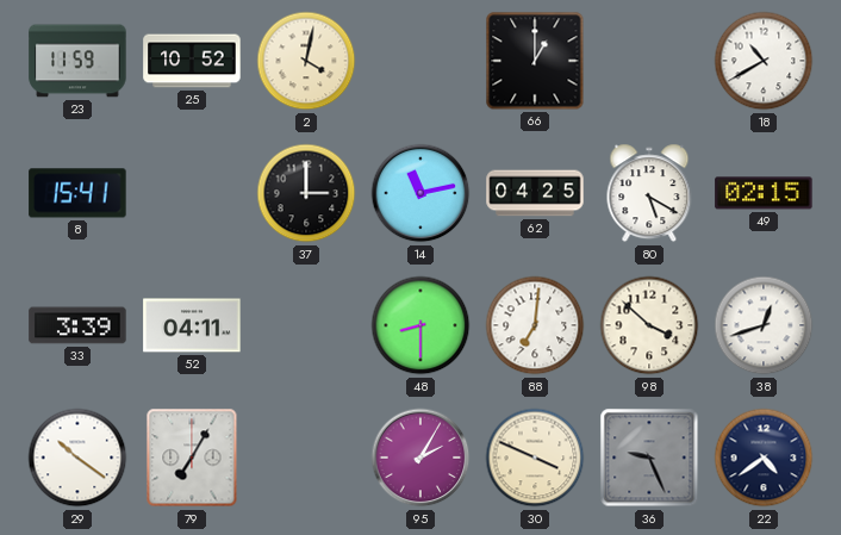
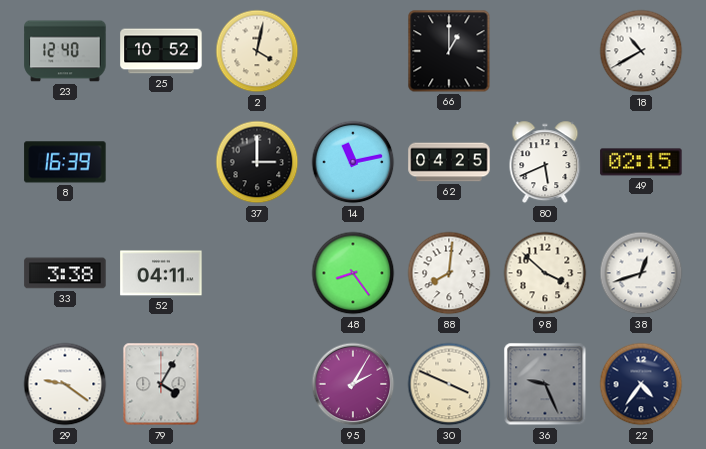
23: 11:59 -> 12:40
8: 15:41 -> 16:39
80: 5:20 -> 5:41
33: 3:39 -> 3:38
48: 8:30 -> 8:24
88: 7:01 -> 8:01
29: 10:21 -> 9:21
79: 7:05 -> 4:05
22: 4:39 -> 4:36
